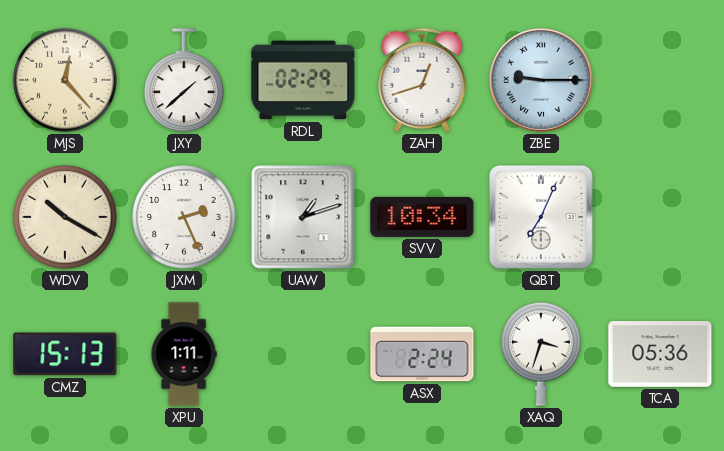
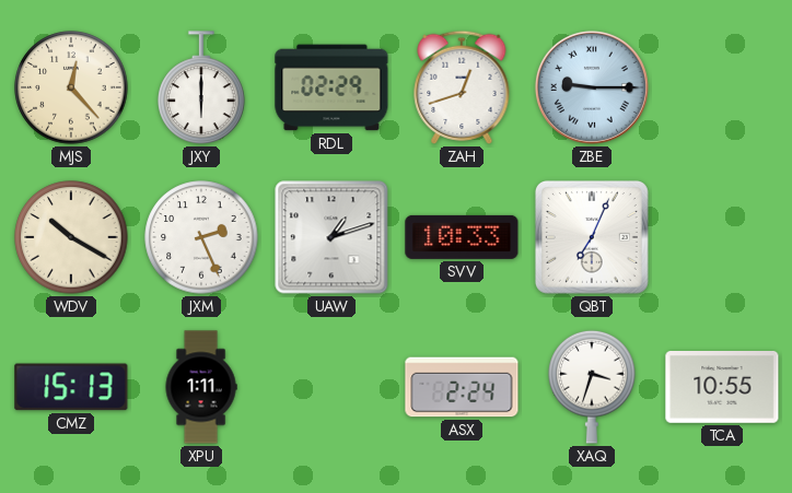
JXY: 1:38 -> 6:00
SVV: 10:34 -> 10:33
TCA: 05:36 -> 10:55
